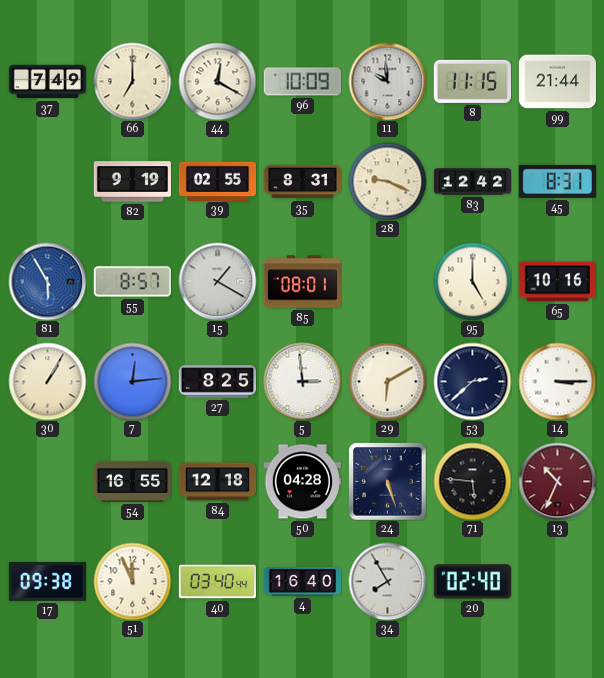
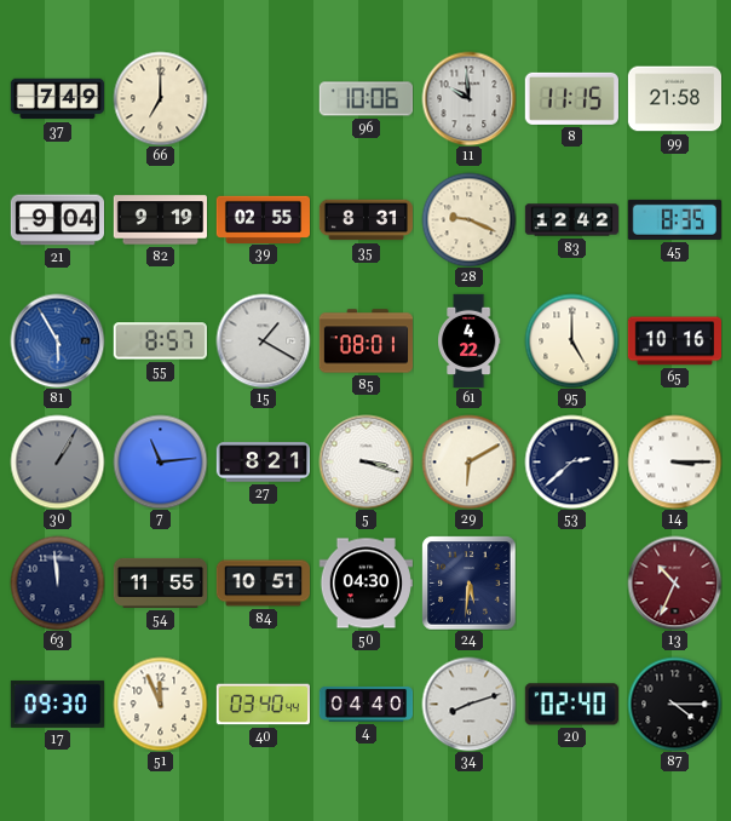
44: 12:20 -> none
96: 10:09 -> 10:06
99: 21:44 -> 21:58
21: none -> 9:04
45: 8:31 -> 8:35
61: none -> 4:22
30 dial: cream -> grey
7: 12:14 -> 11:14
27: 8:25 -> 8:21
5: 2:59 -> 3:18
63: none -> 11:59
54: 16:55 -> 11:55
84: 12:18 -> 10:51
50: 04:28 -> 04:30
24: 5:27 -> 5:31
71: 5:46 -> none
17: 09:38 -> 09:30
4: 16:40 -> 04:40
34: 7:55 -> 8:12
87: none -> 4:15
